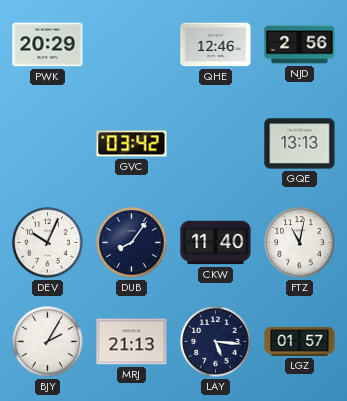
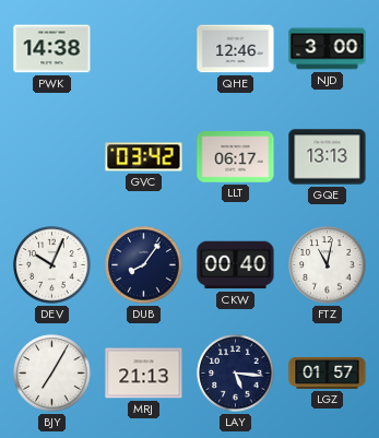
PWK: 20:29 -> 14:38
NJD: 2:56 -> 3:00
LLT: none -> 06:17
CKW: 11:40 -> 00:40
BJY: 2:05 -> 7:05
